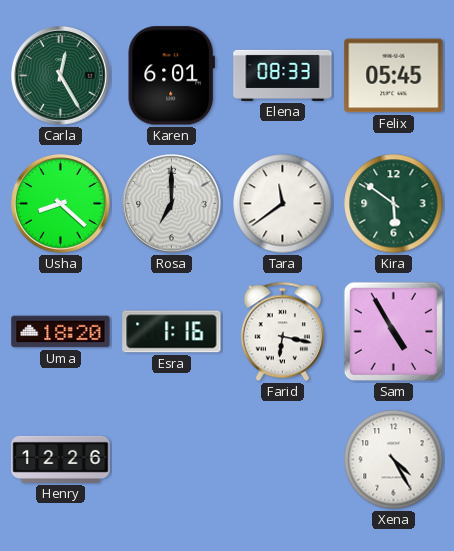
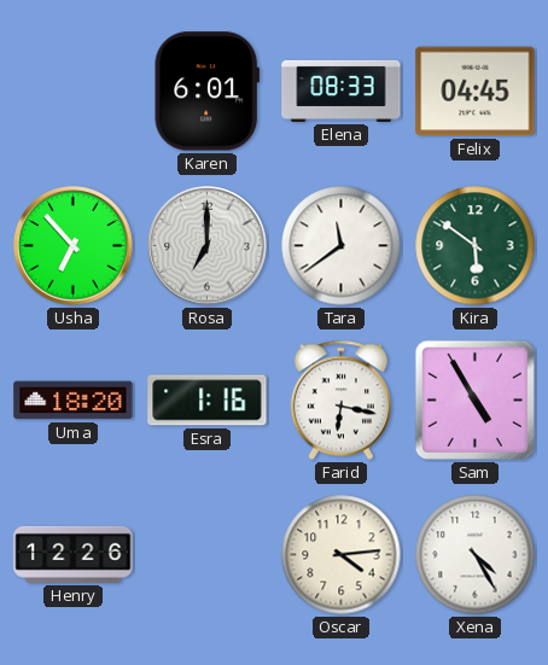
Carla: 12:25 -> none
Felix: 05:45 -> 04:45
Usha: 8:22 -> 6:53
Oscar: none -> 4:14
